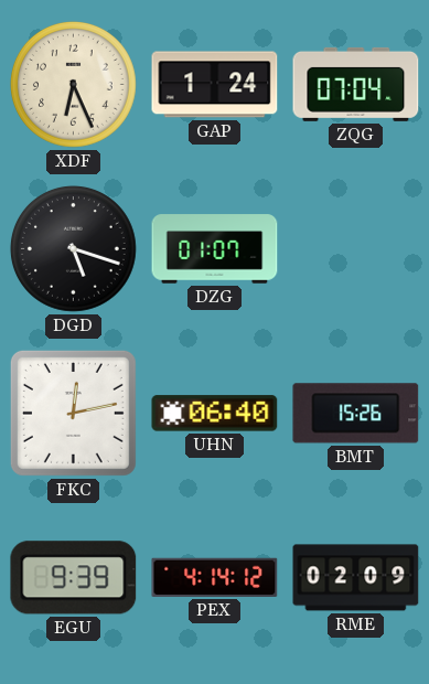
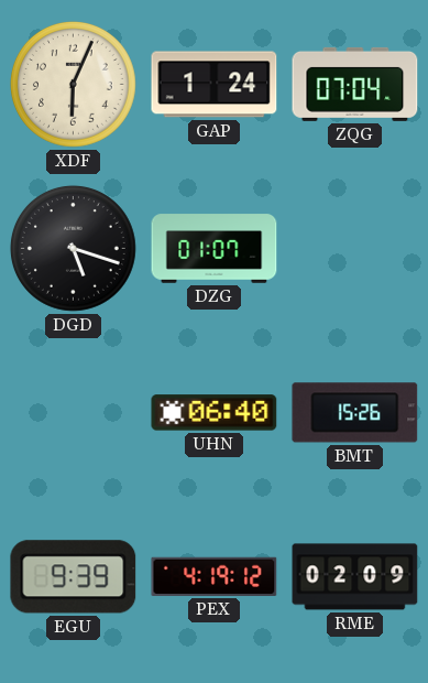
XDF: 6:26 -> 6:04
FKC: 12:13 -> none
PEX: 4:14 -> 4:19
